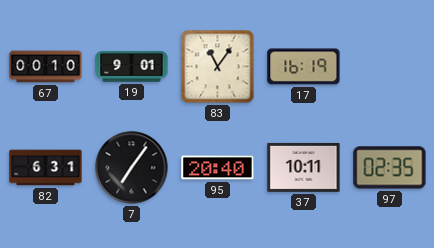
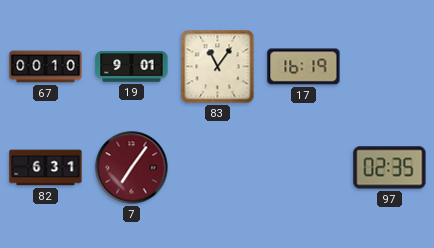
7 dial: black -> burgundy
95: 20:40 -> none
37: 10:11 -> none
